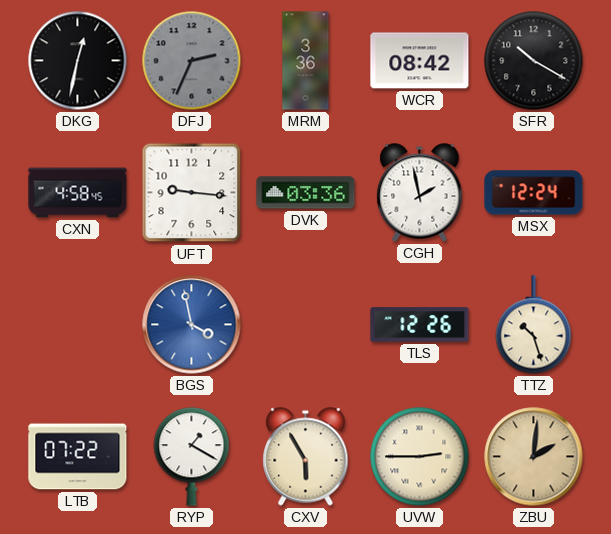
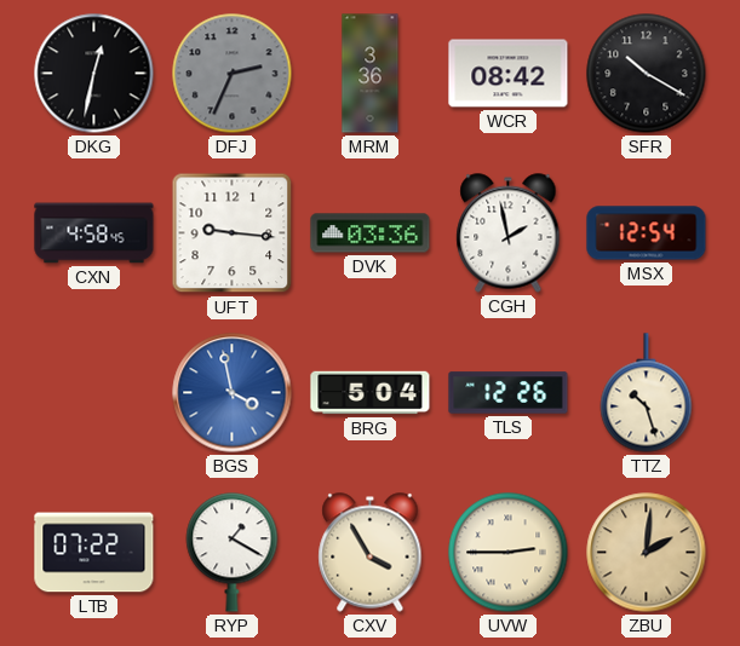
MSX: 12:24 -> 12:54
BRG: none -> 5:04
CXV: 5:55 -> 3:55
